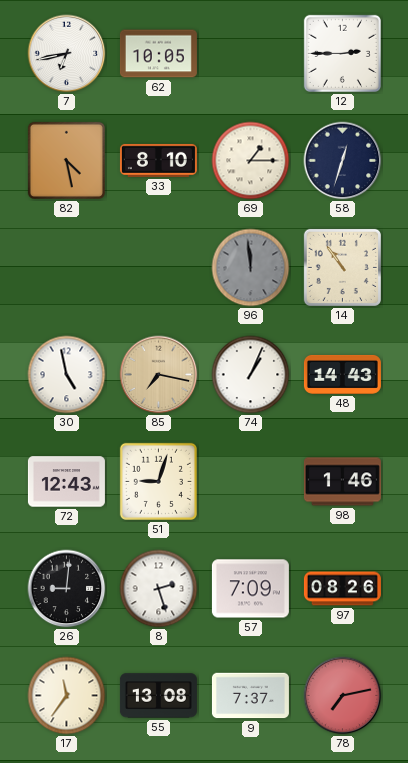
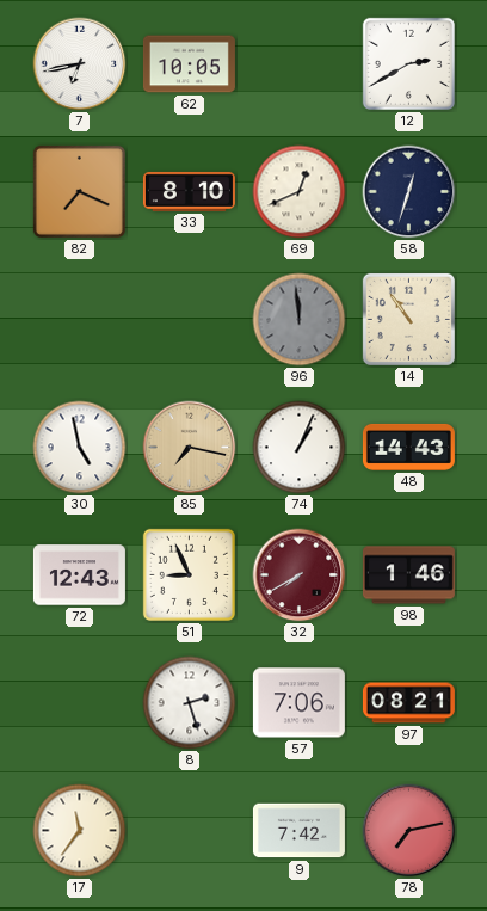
12: 2:45 -> 2:40
82: 4:28 -> 7:19
69: 1:15 -> 12:41
51: 9:03 -> 8:56
32: none -> 7:40
26: 9:01 -> none
57: 7:09 -> 7:06
97: 08:26 -> 08:21
55: 13:08 -> none
9: 7:37 -> 7:42
